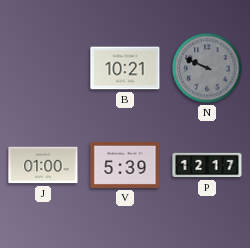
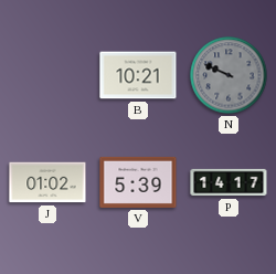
J: 01:00 -> 01:02
P: 12:17 -> 14:17
